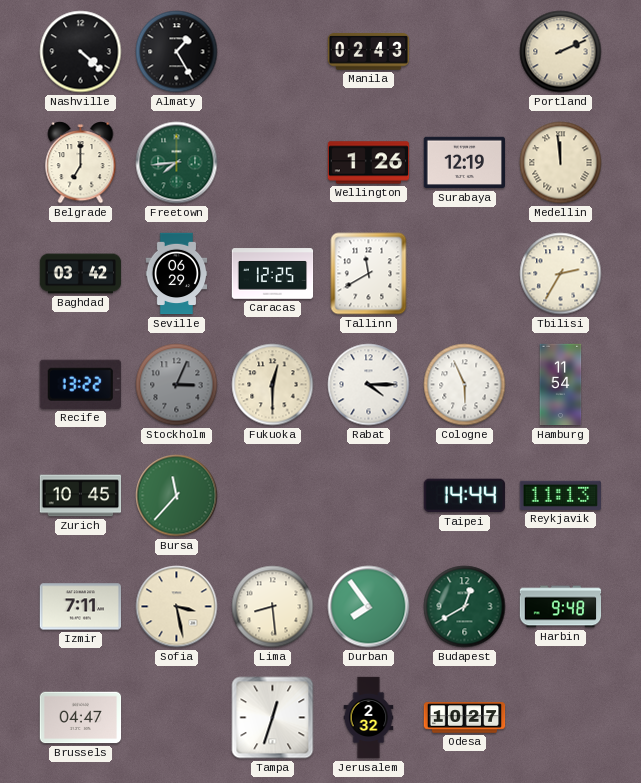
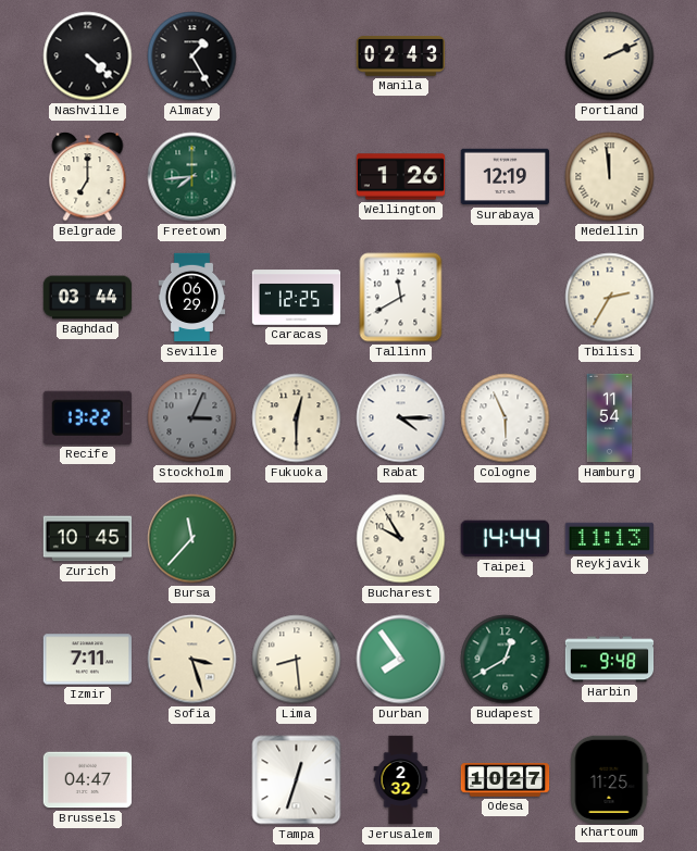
Baghdad: 03:42 -> 03:44
Bucharest: none -> 9:55
Sofia: 3:28 -> 3:27
Khartoum: none -> 11:25
